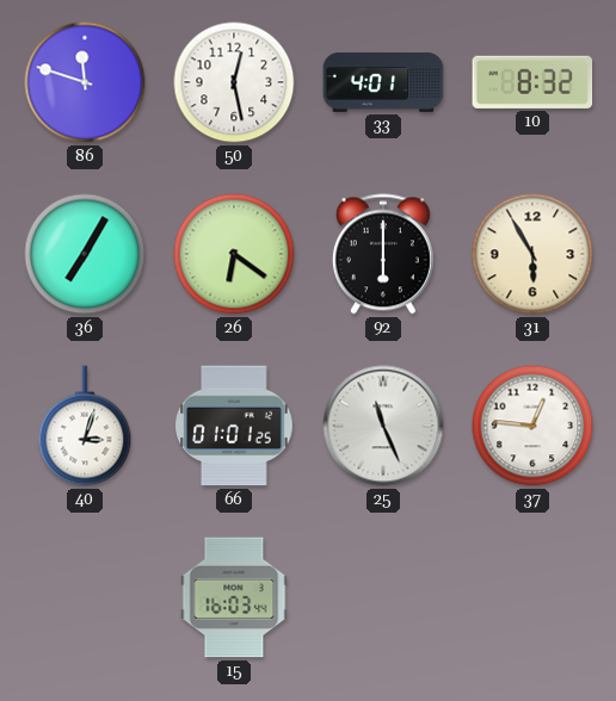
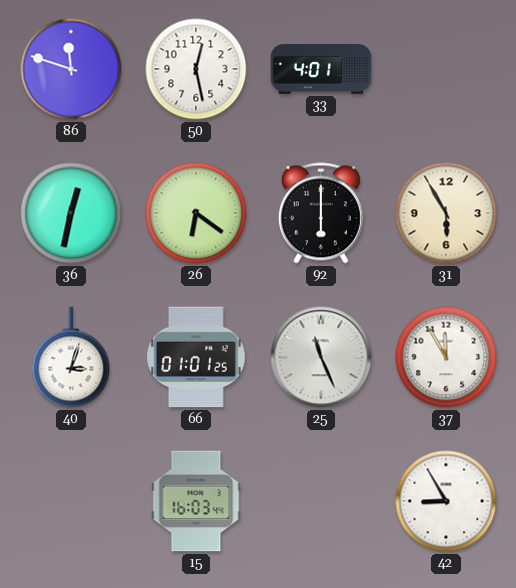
10: 8:32 -> none
36: 7:05 -> 12:32
37: 12:46 -> 11:55
42: none -> 8:55
